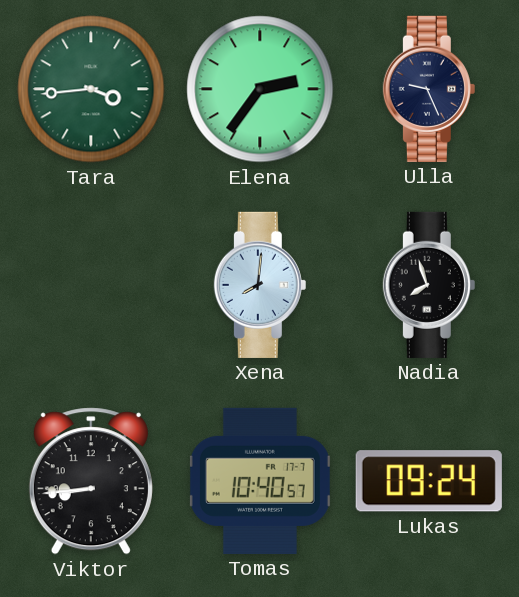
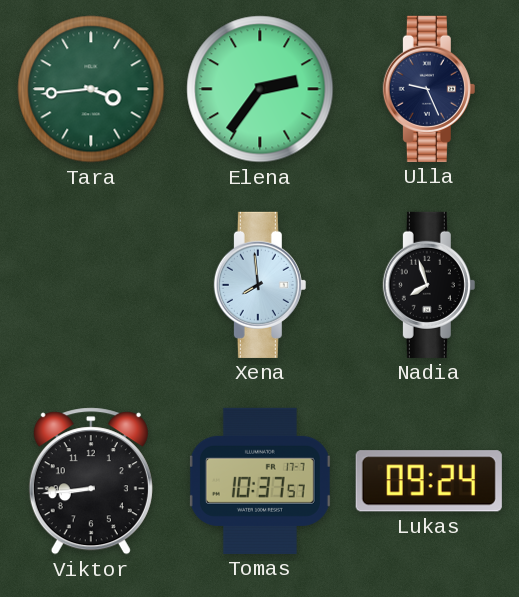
Xena: 8:01 -> 7:59
Tomas: 10:40 -> 10:37
